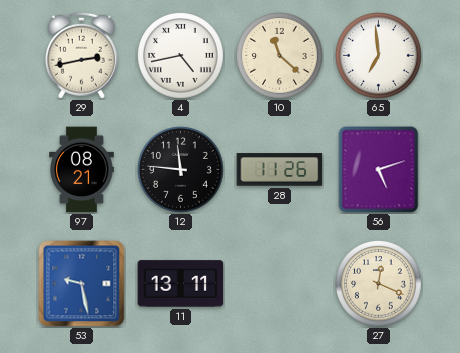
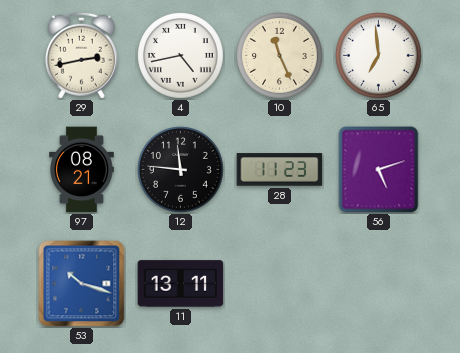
10: 11:22 -> 11:26
28: 11:26 -> 11:23
53: 9:28 -> 10:18
27: 12:19 -> none
